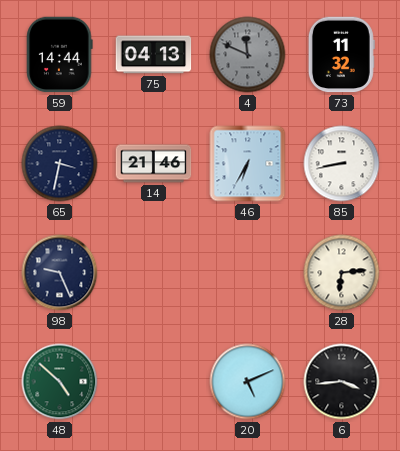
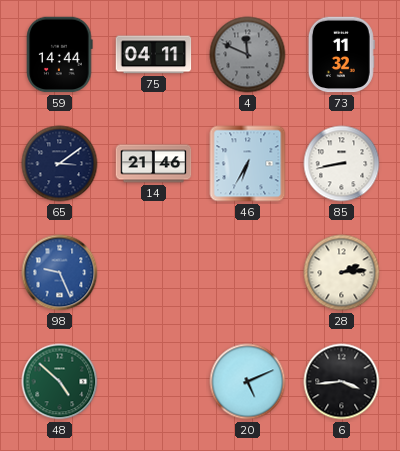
75: 04:13 -> 04:11
65: 3:32 -> 3:09
98 dial: navy -> blue
28: 6:14 -> 2:14
